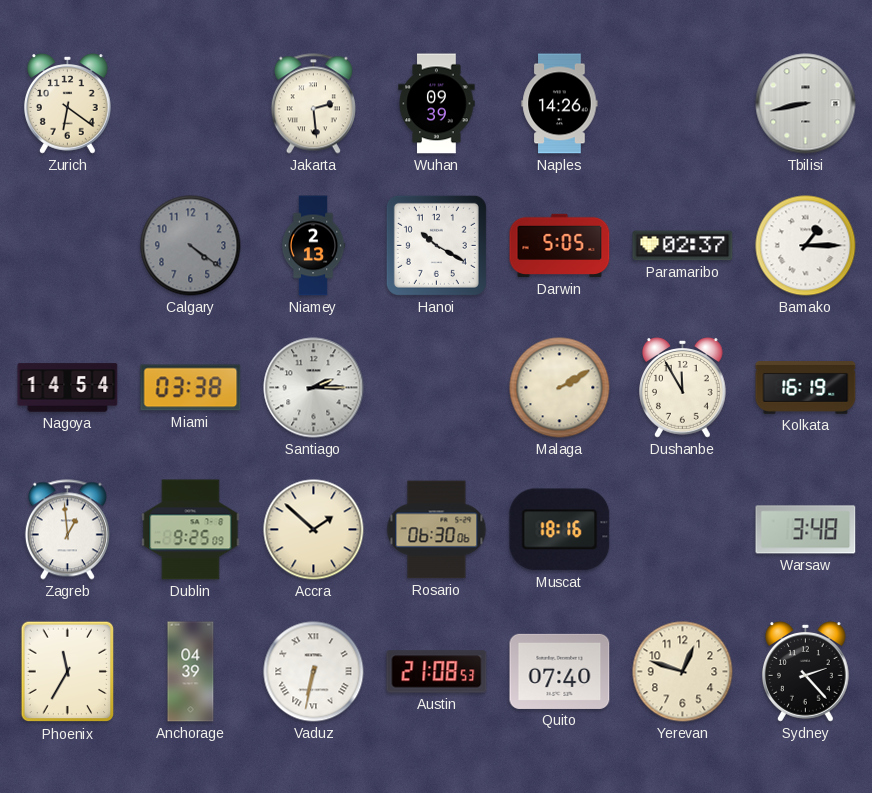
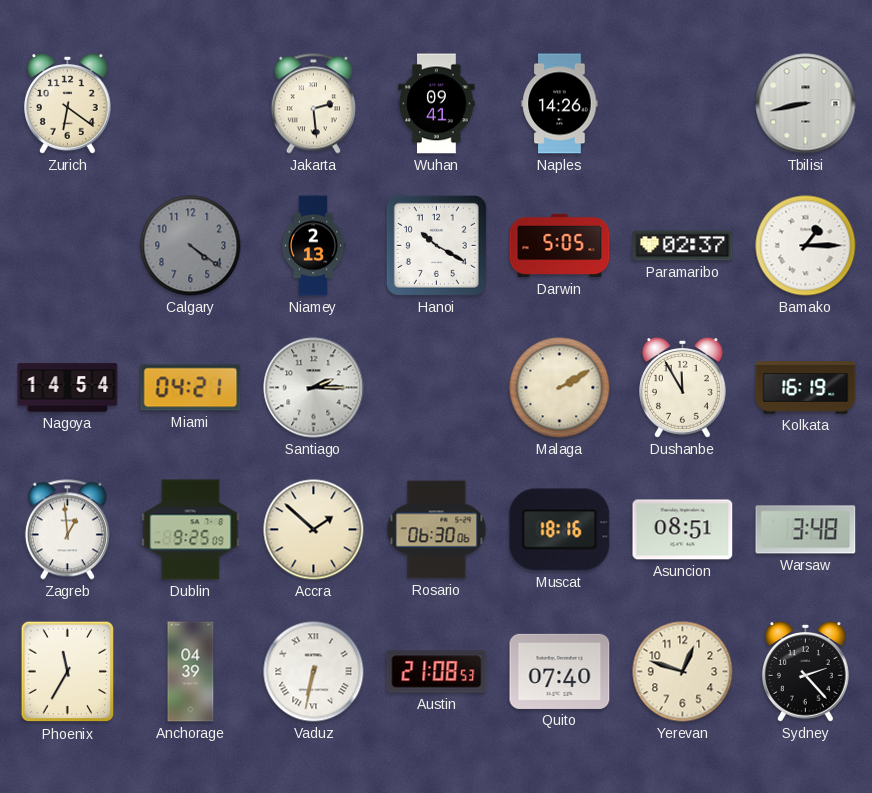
Wuhan: 09:39 -> 09:41
Miami: 03:38 -> 04:21
Asuncion: none -> 08:51
